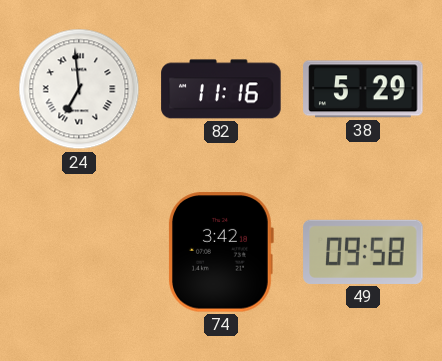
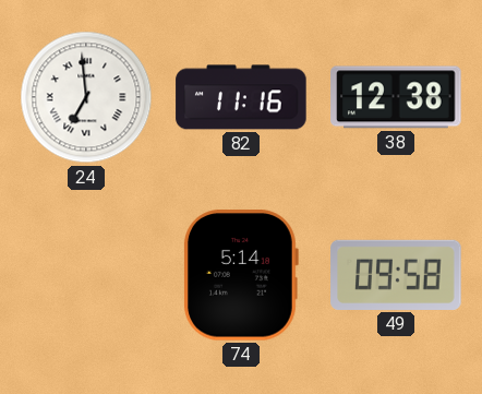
38: 5:29 -> 12:38
74: 3:42 -> 5:14
